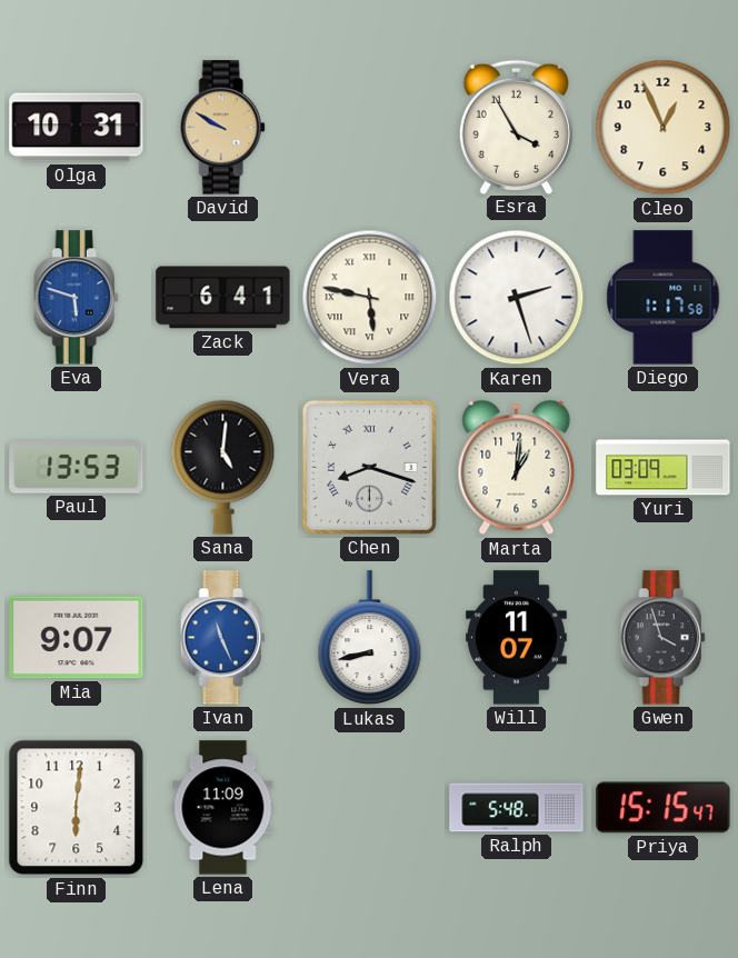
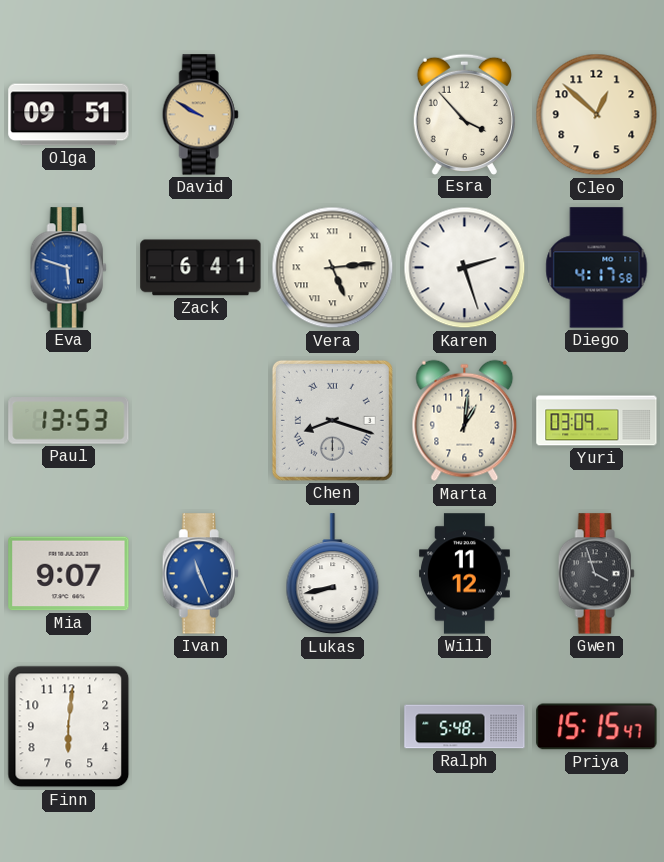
Olga: 10:31 -> 09:51
Esra: 3:55 -> 3:53
Cleo: 12:56 -> 12:52
Vera: 5:47 -> 5:14
Diego: 1:17 -> 4:17
Sana: 5:01 -> none
Will: 11:07 -> 11:12
Lena: 11:09 -> none
